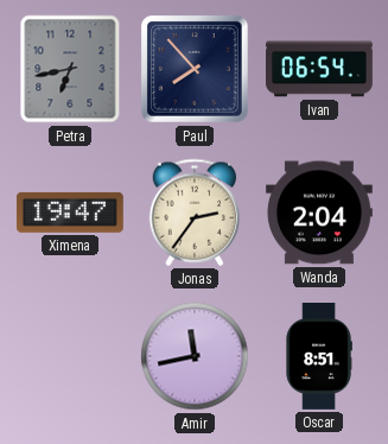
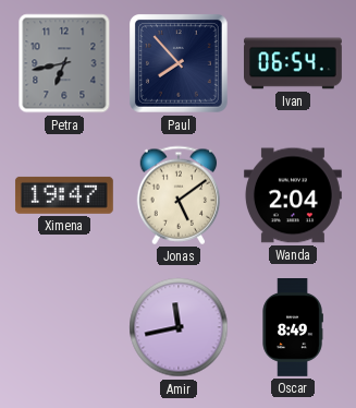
Jonas: 2:36 -> 5:09
Oscar: 8:51 -> 8:49
